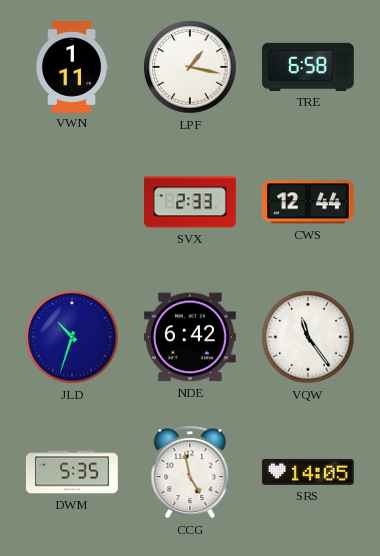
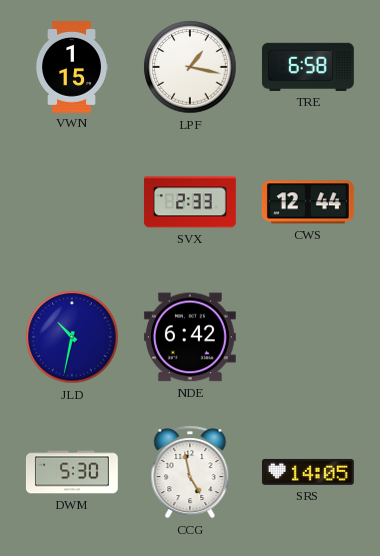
VWN: 1:11 -> 1:15
JLD: 10:33 -> 10:32
VQW: 11:24 -> none
DWM: 5:35 -> 5:30
